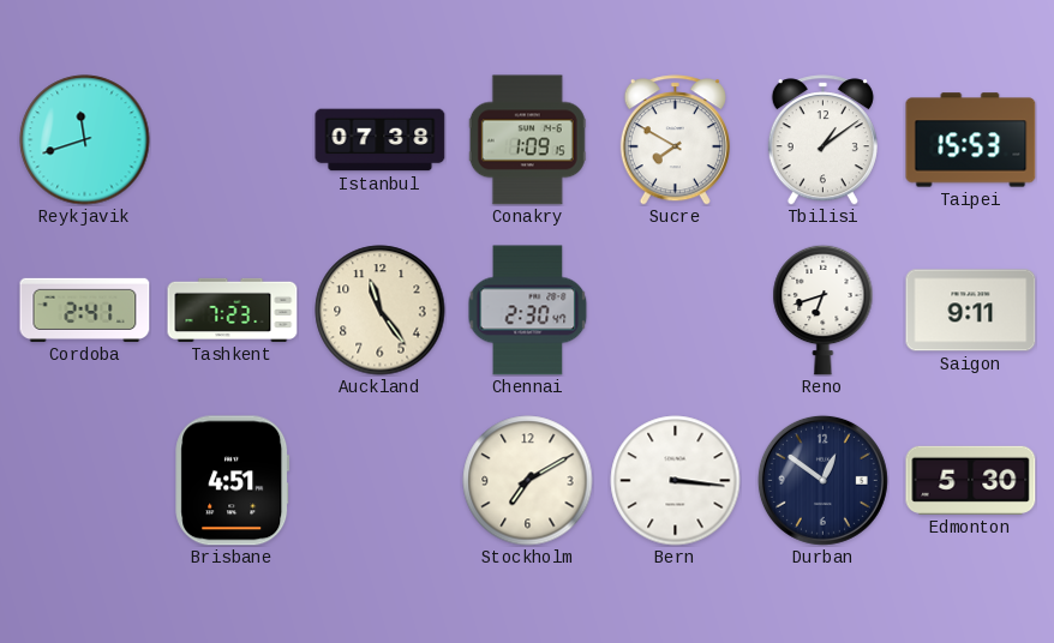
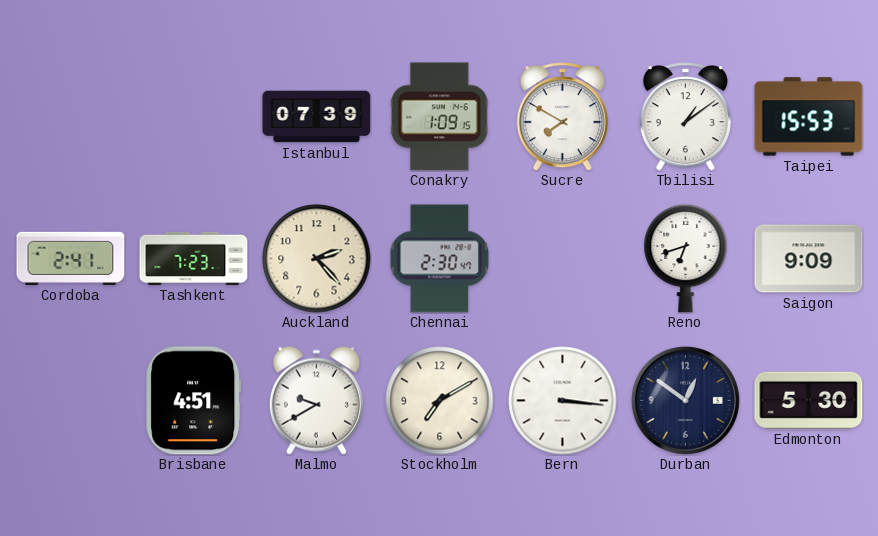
Reykjavik: 11:42 -> none
Istanbul: 07:38 -> 07:39
Auckland: 11:24 -> 2:23
Saigon: 9:11 -> 9:09
Malmo: none -> 9:40
